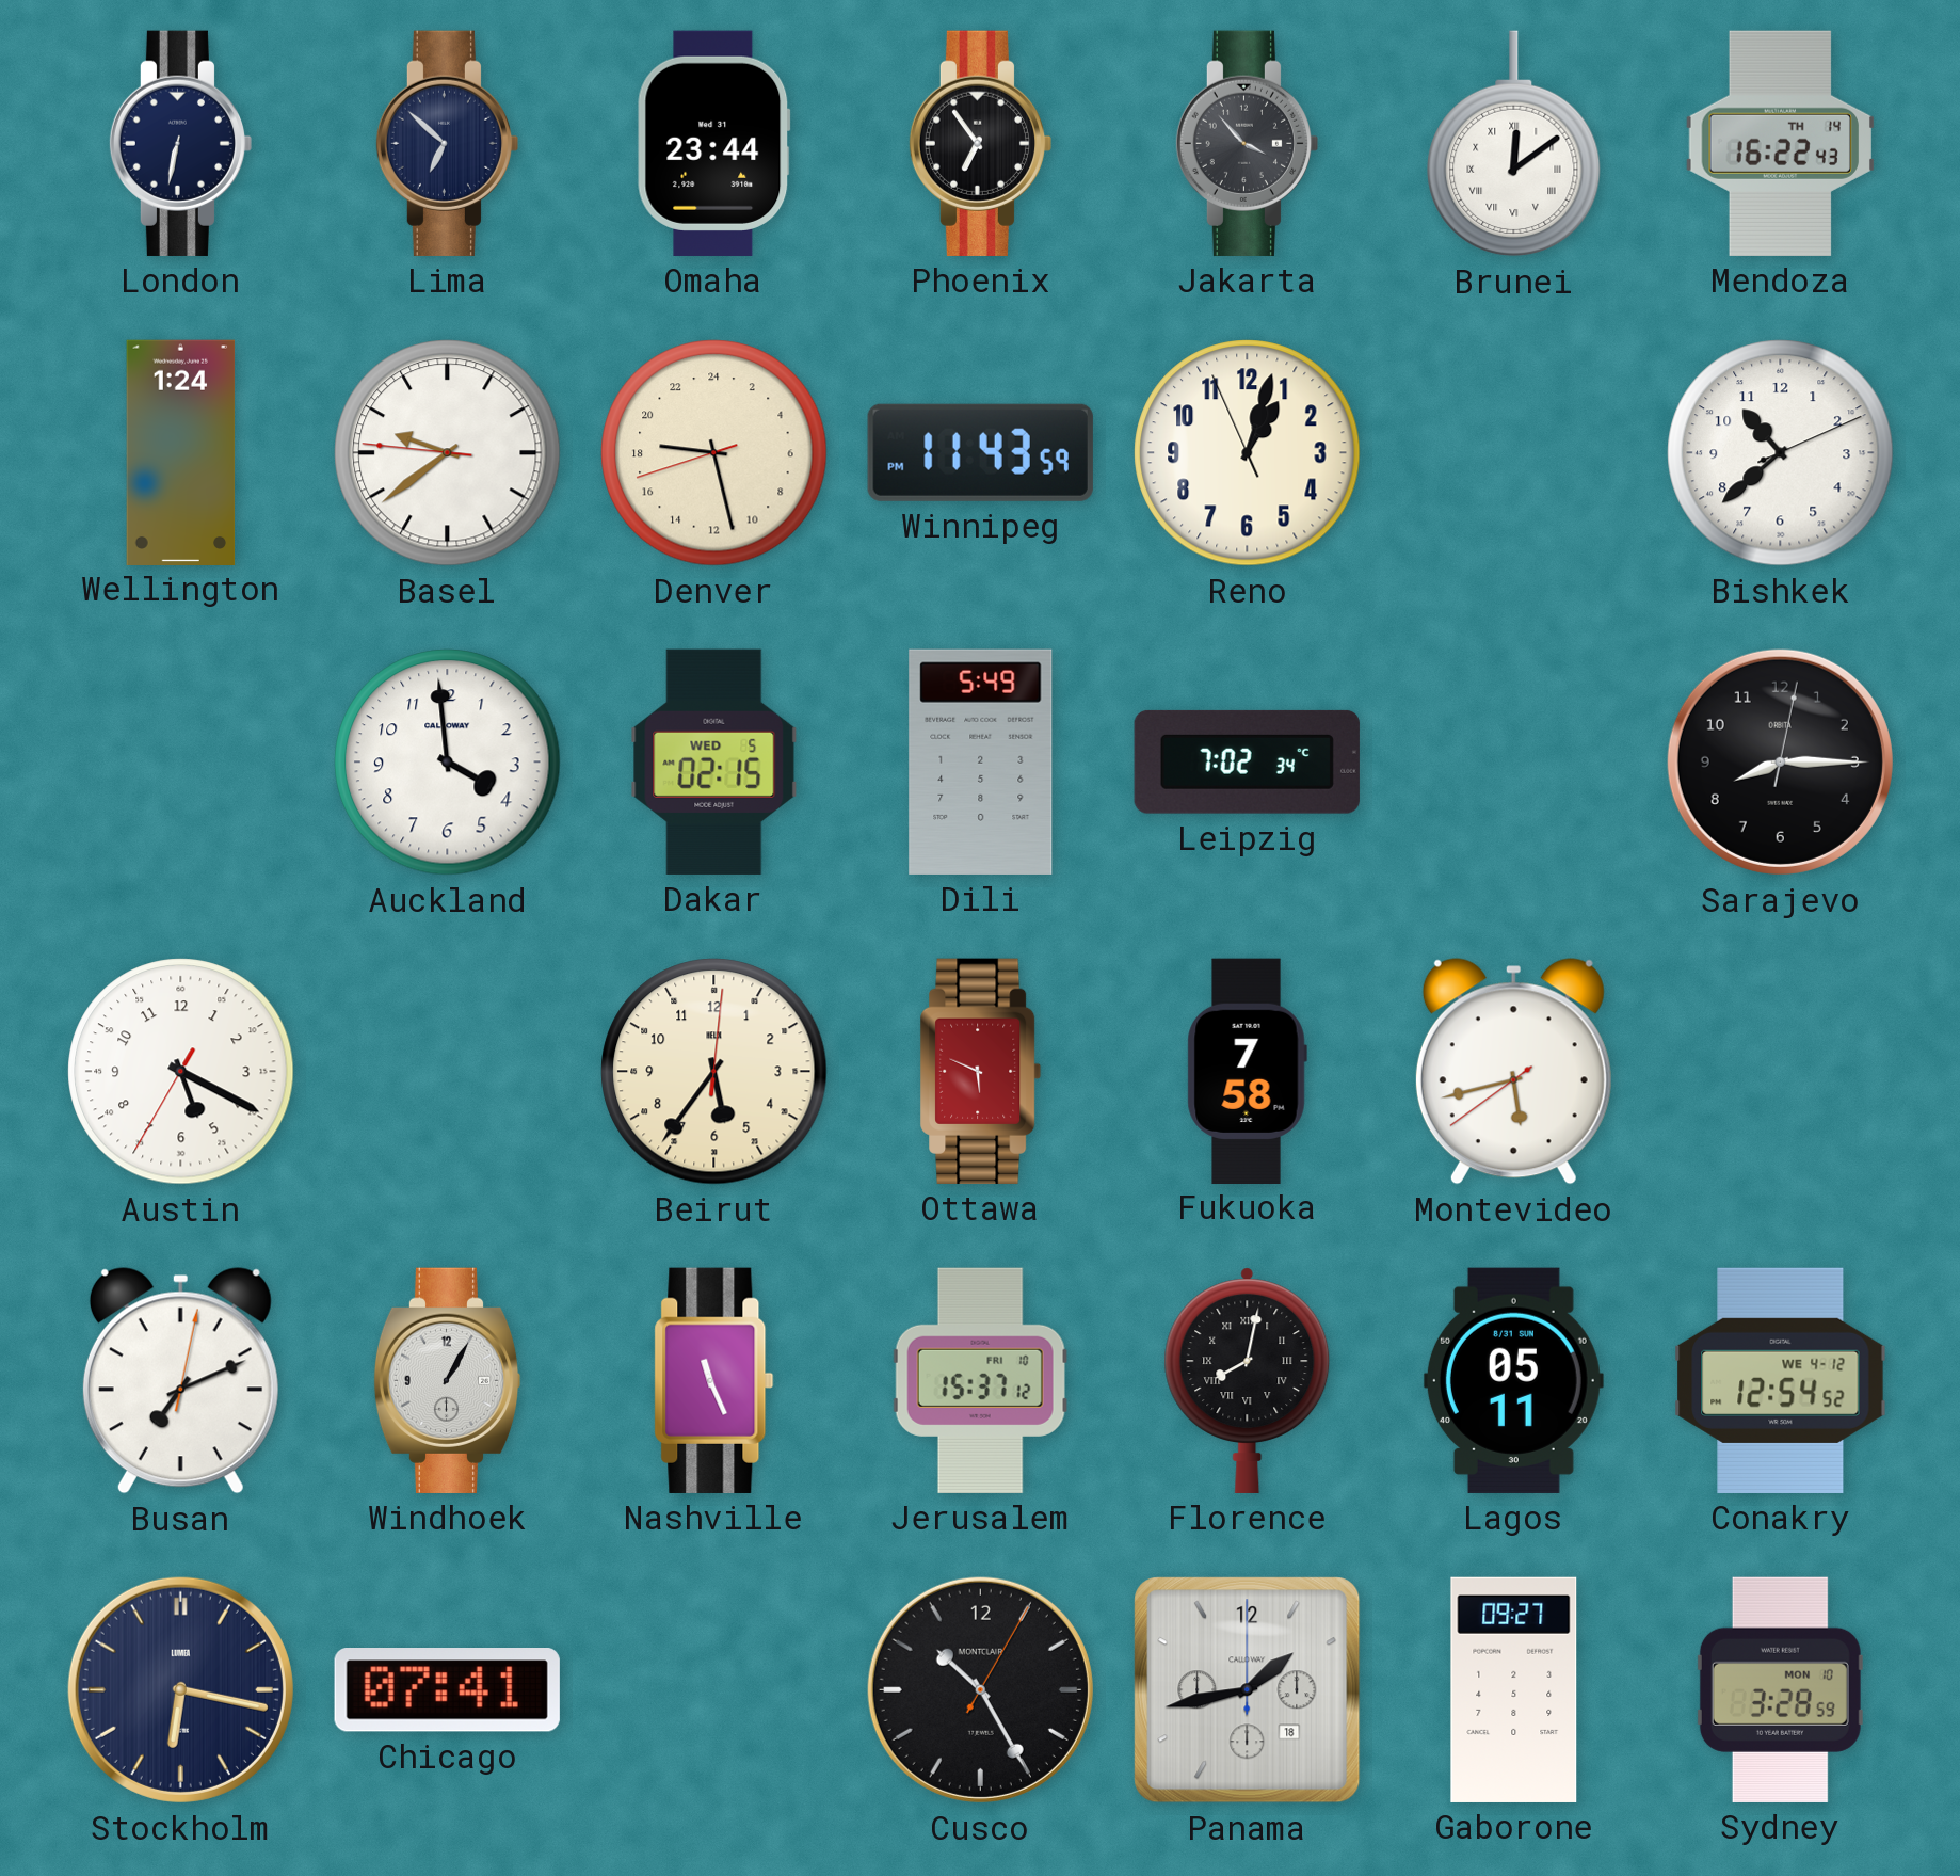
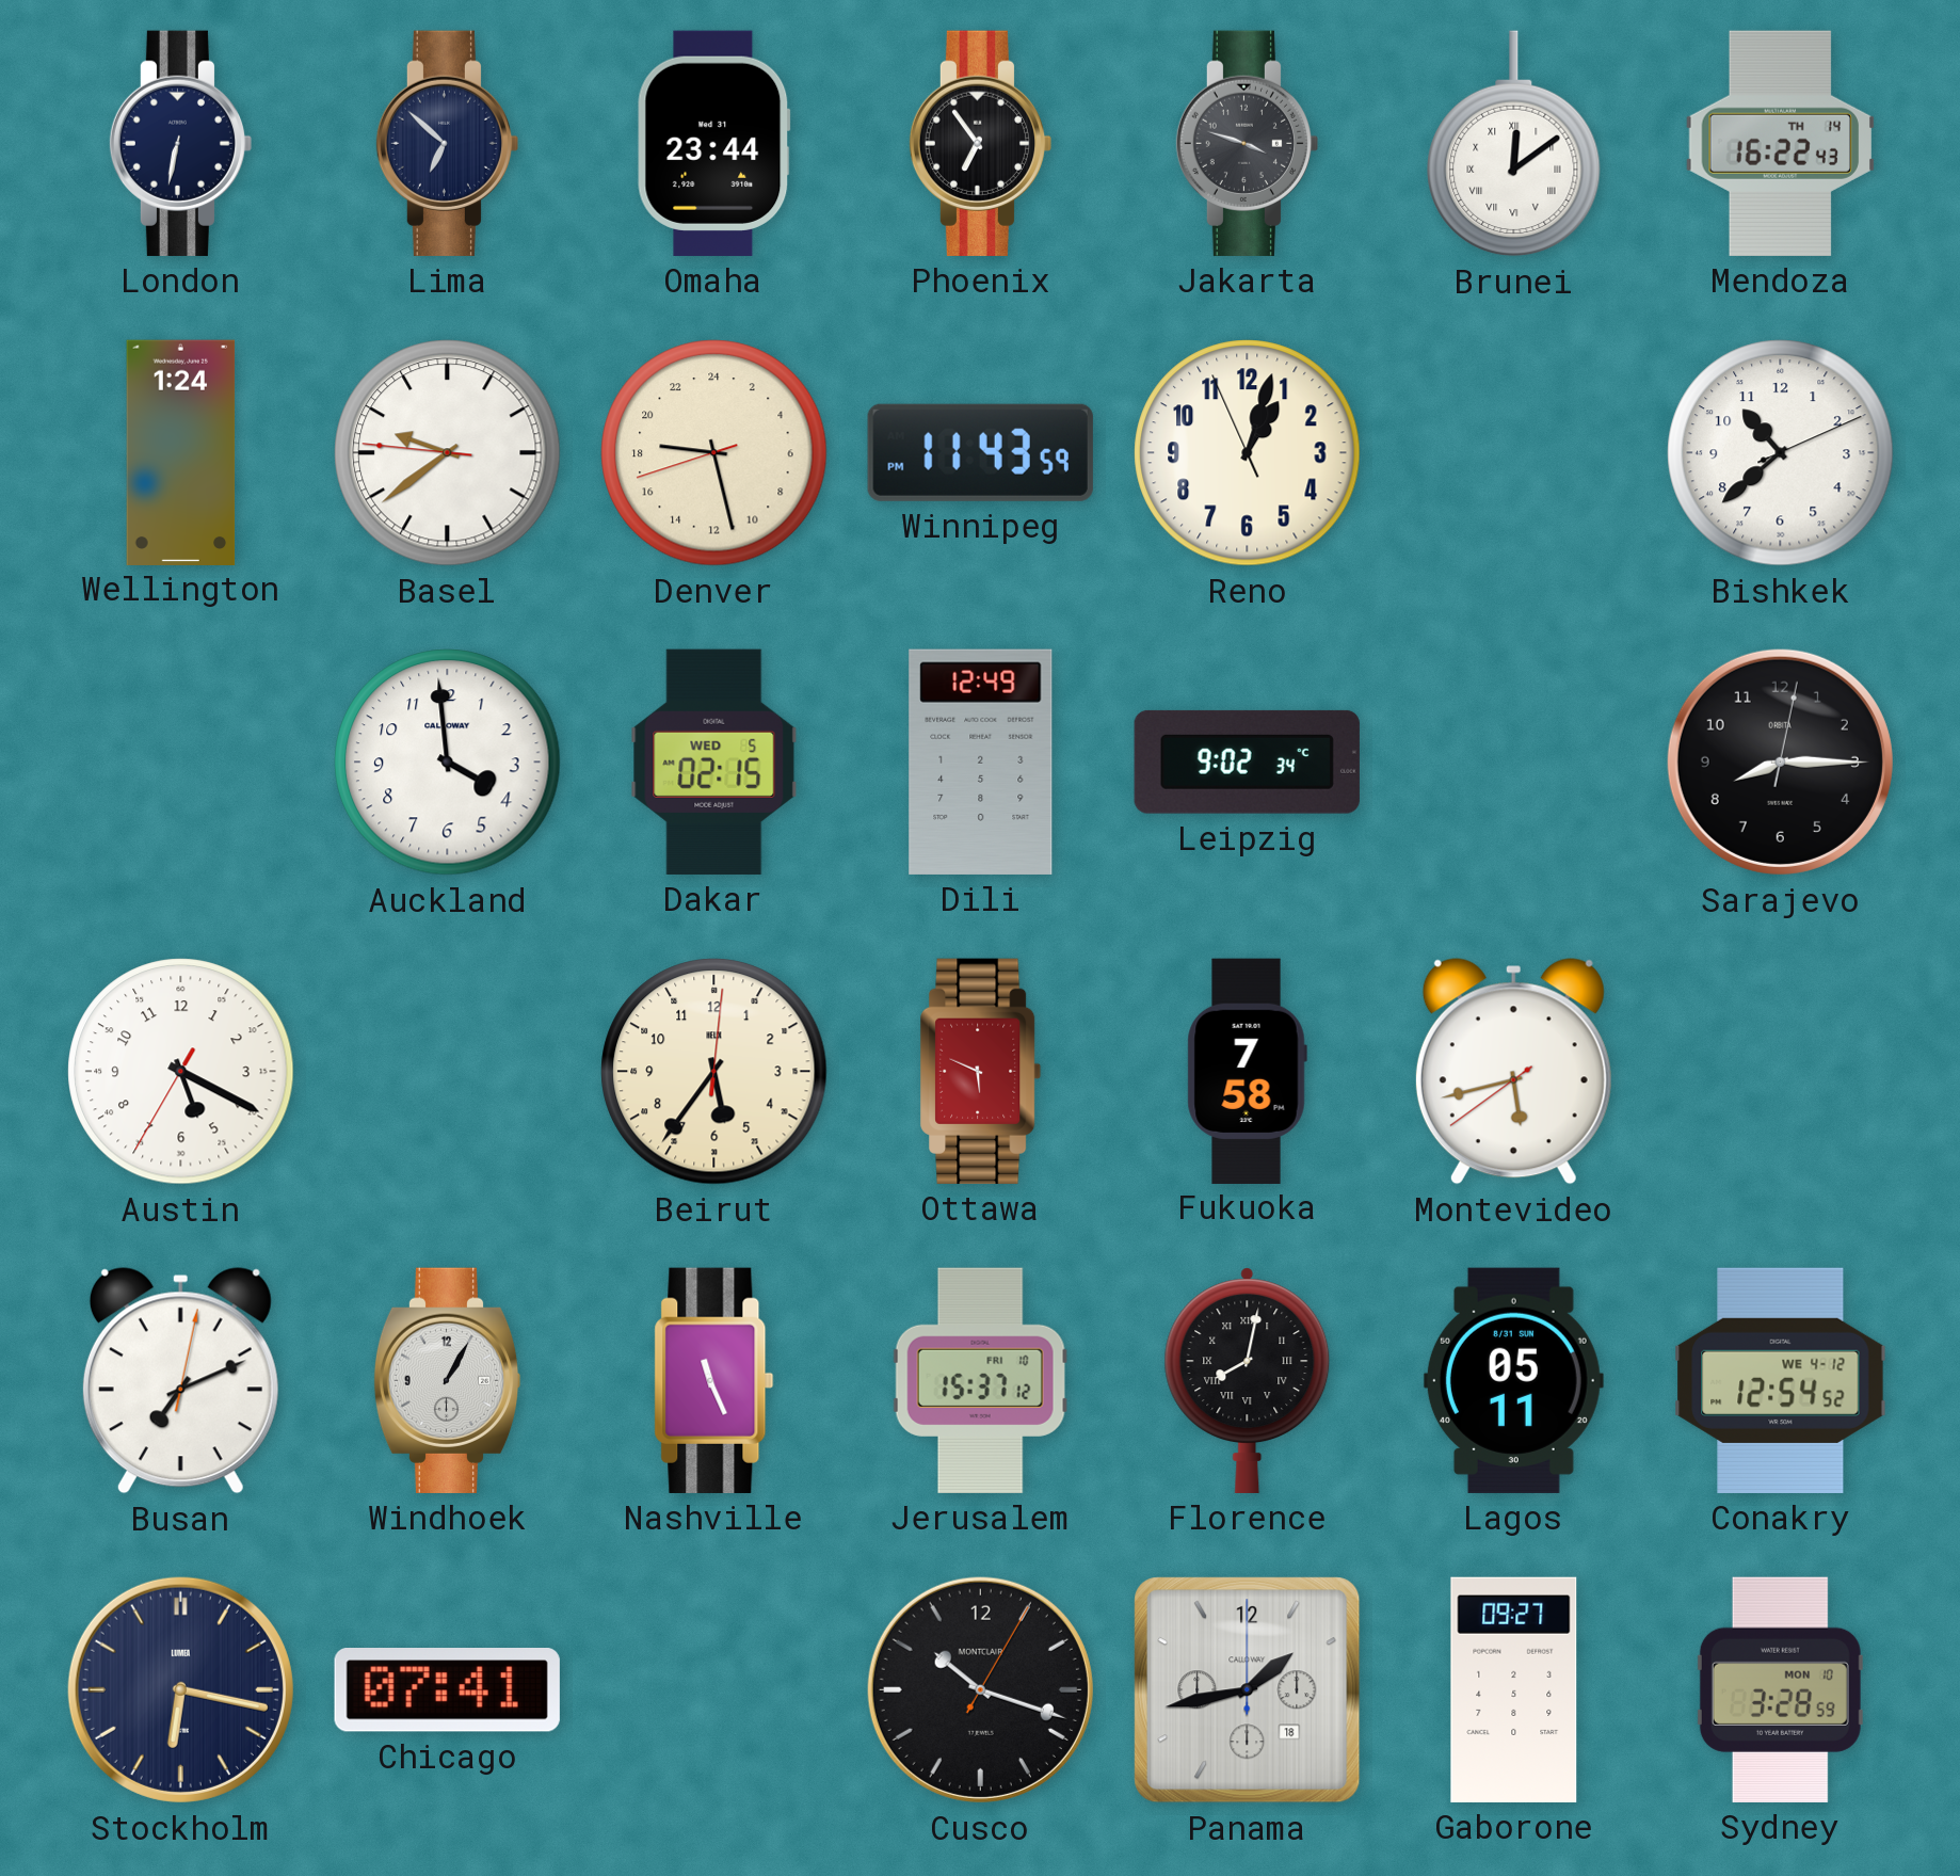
Jakarta: 3:53 -> 3:48
Dili: 5:49 -> 12:49
Leipzig: 7:02 -> 9:02
Cusco: 10:25 -> 10:18
